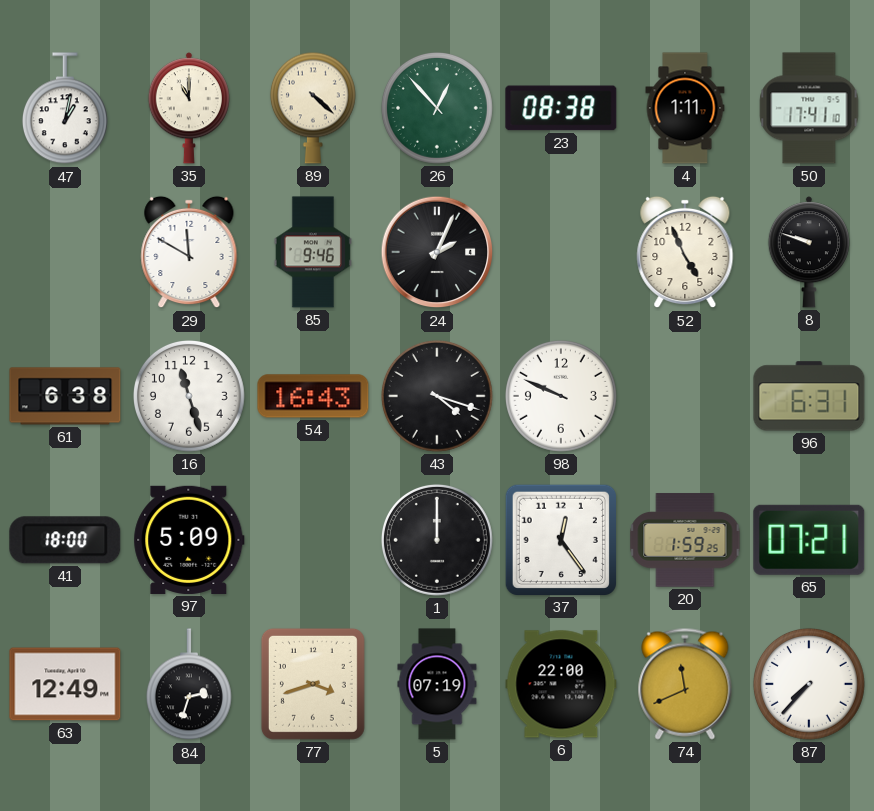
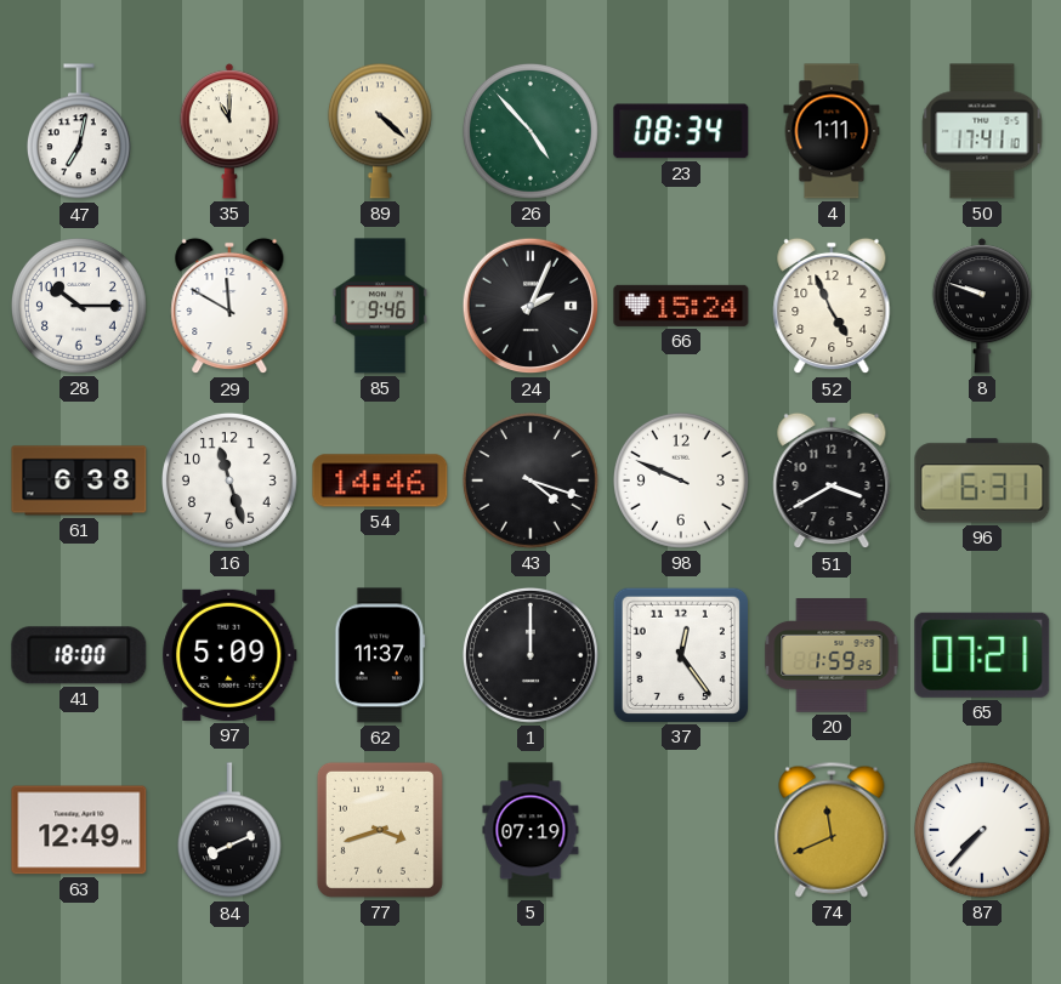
47: 1:02 -> 7:02
26: 12:53 -> 4:53
23: 08:38 -> 08:34
28: none -> 10:15
66: none -> 15:24
54: 16:43 -> 14:46
51: none -> 3:40
62: none -> 11:37
84: 2:33 -> 8:11
6: 22:00 -> none
